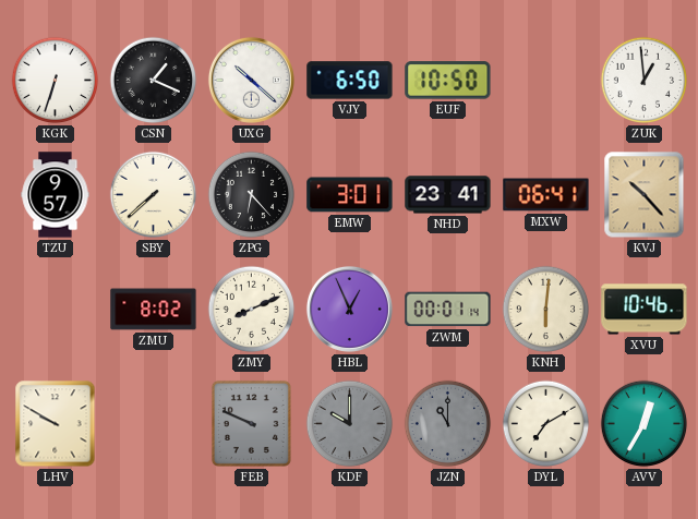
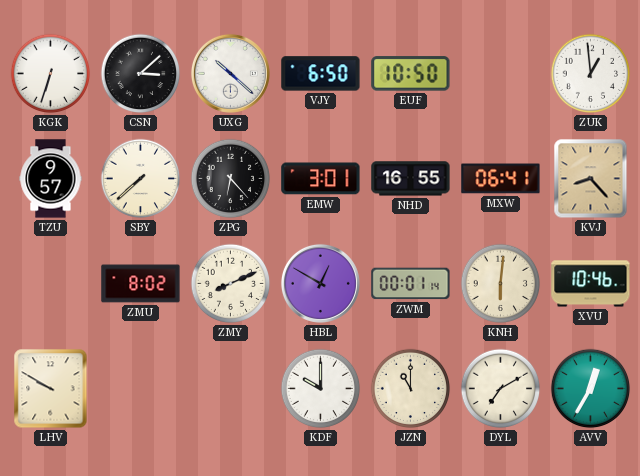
CSN: 1:19 -> 3:08
NHD: 23:41 -> 16:55
KVJ: 10:23 -> 8:23
HBL: 12:56 -> 12:50
FEB: 9:49 -> none
KDF dial: grey -> white
JZN dial: grey -> cream
